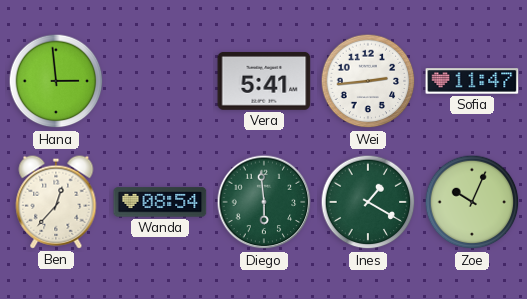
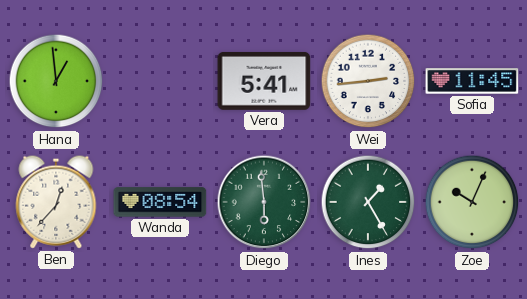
Hana: 2:59 -> 12:59
Sofia: 11:47 -> 11:45
Ines: 1:20 -> 1:25
